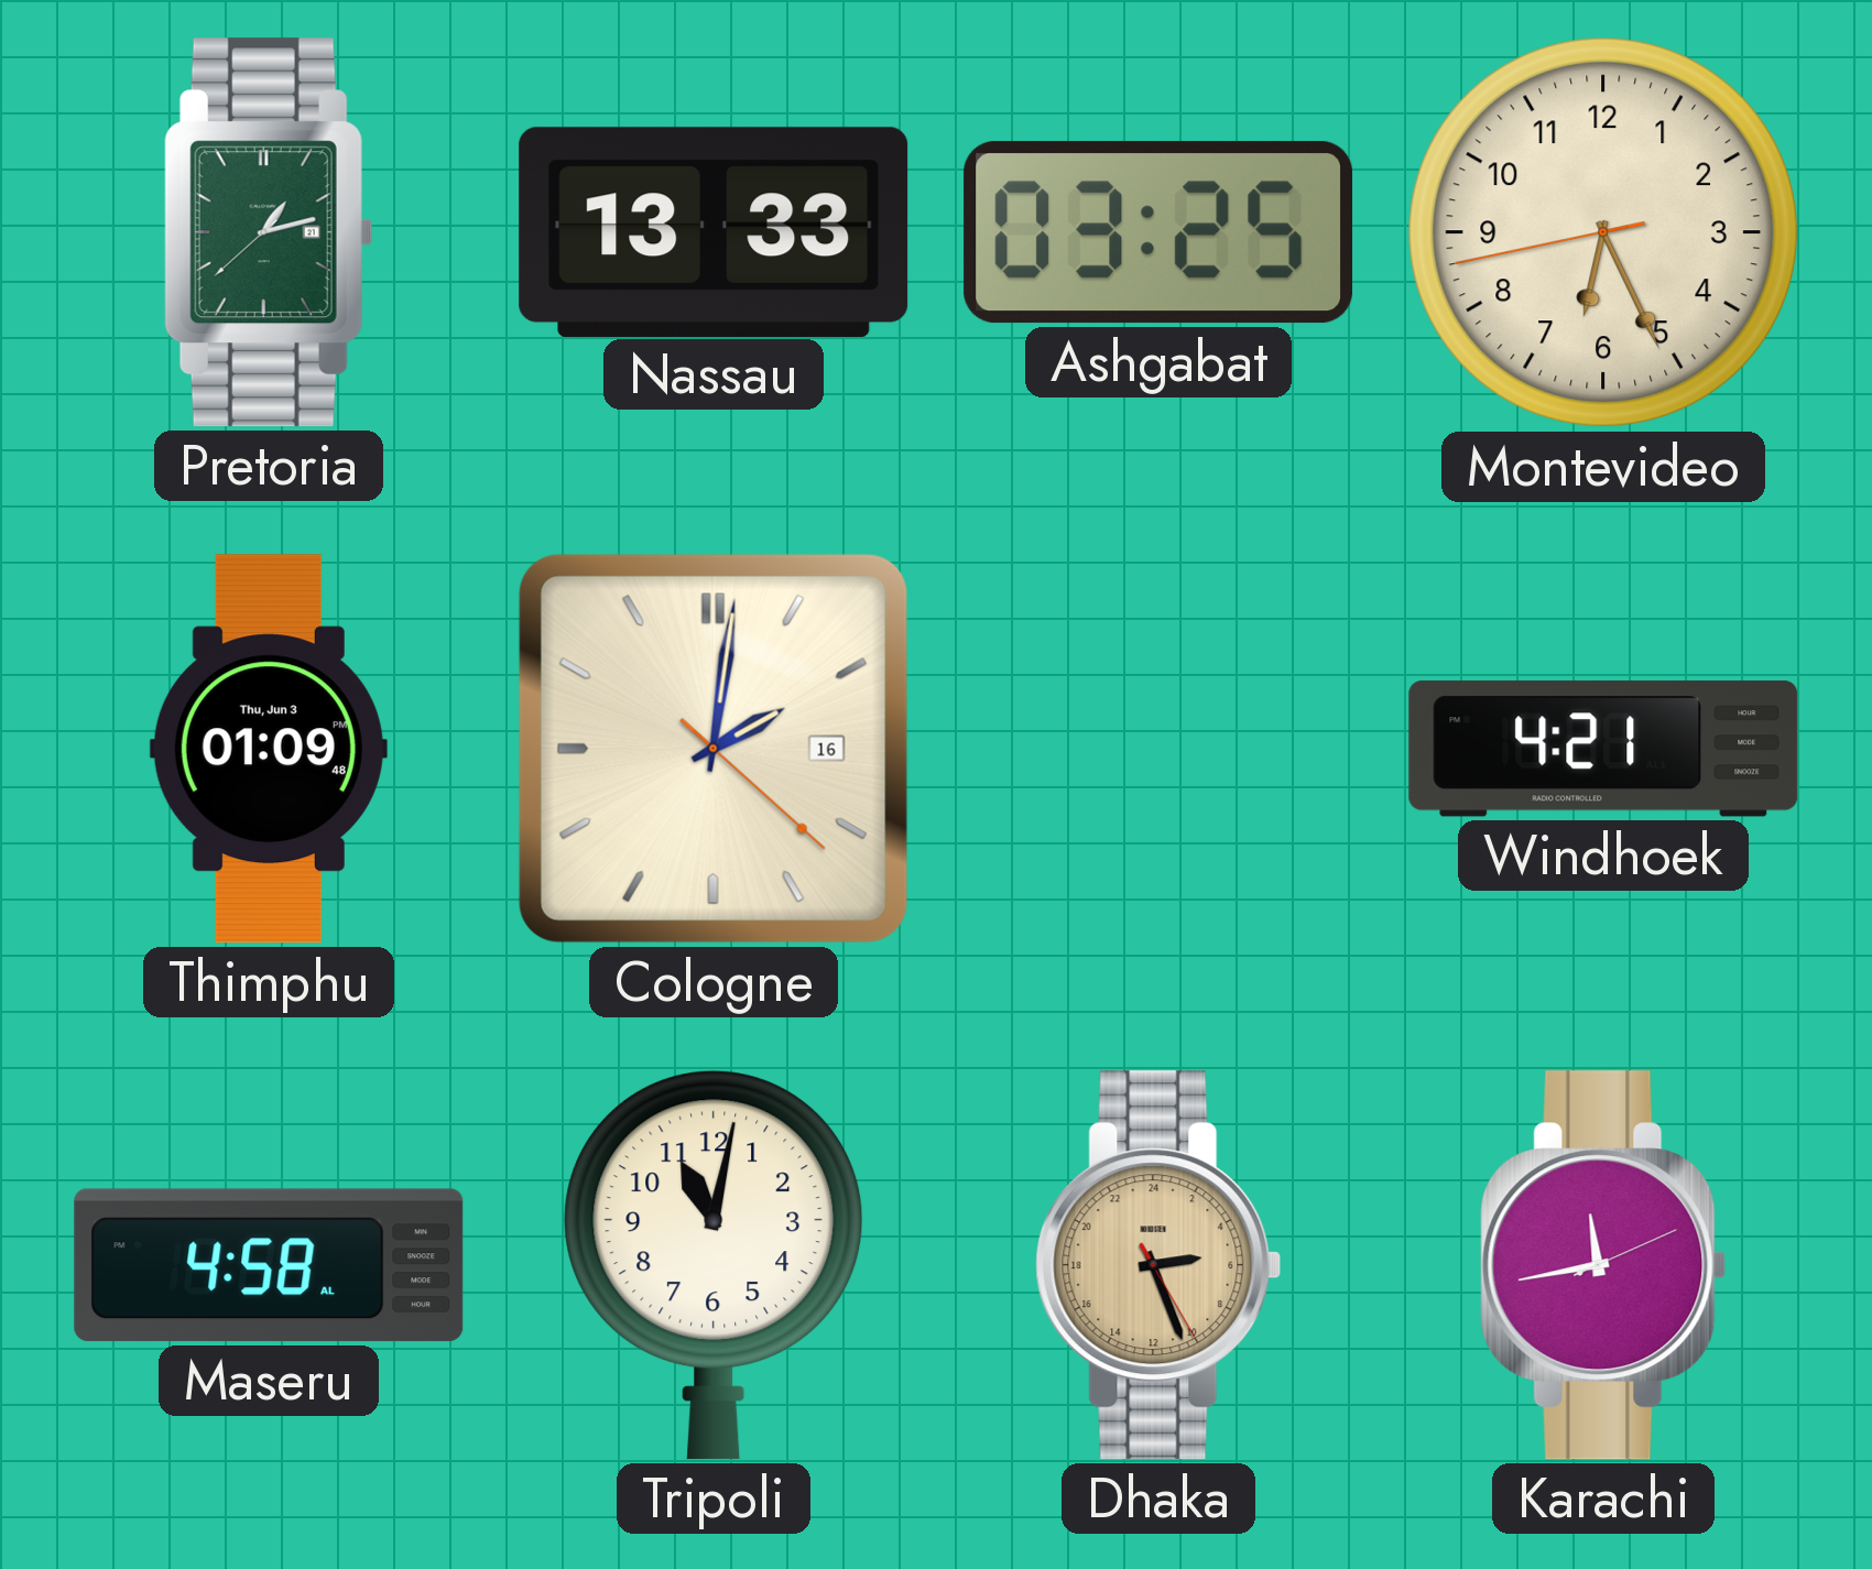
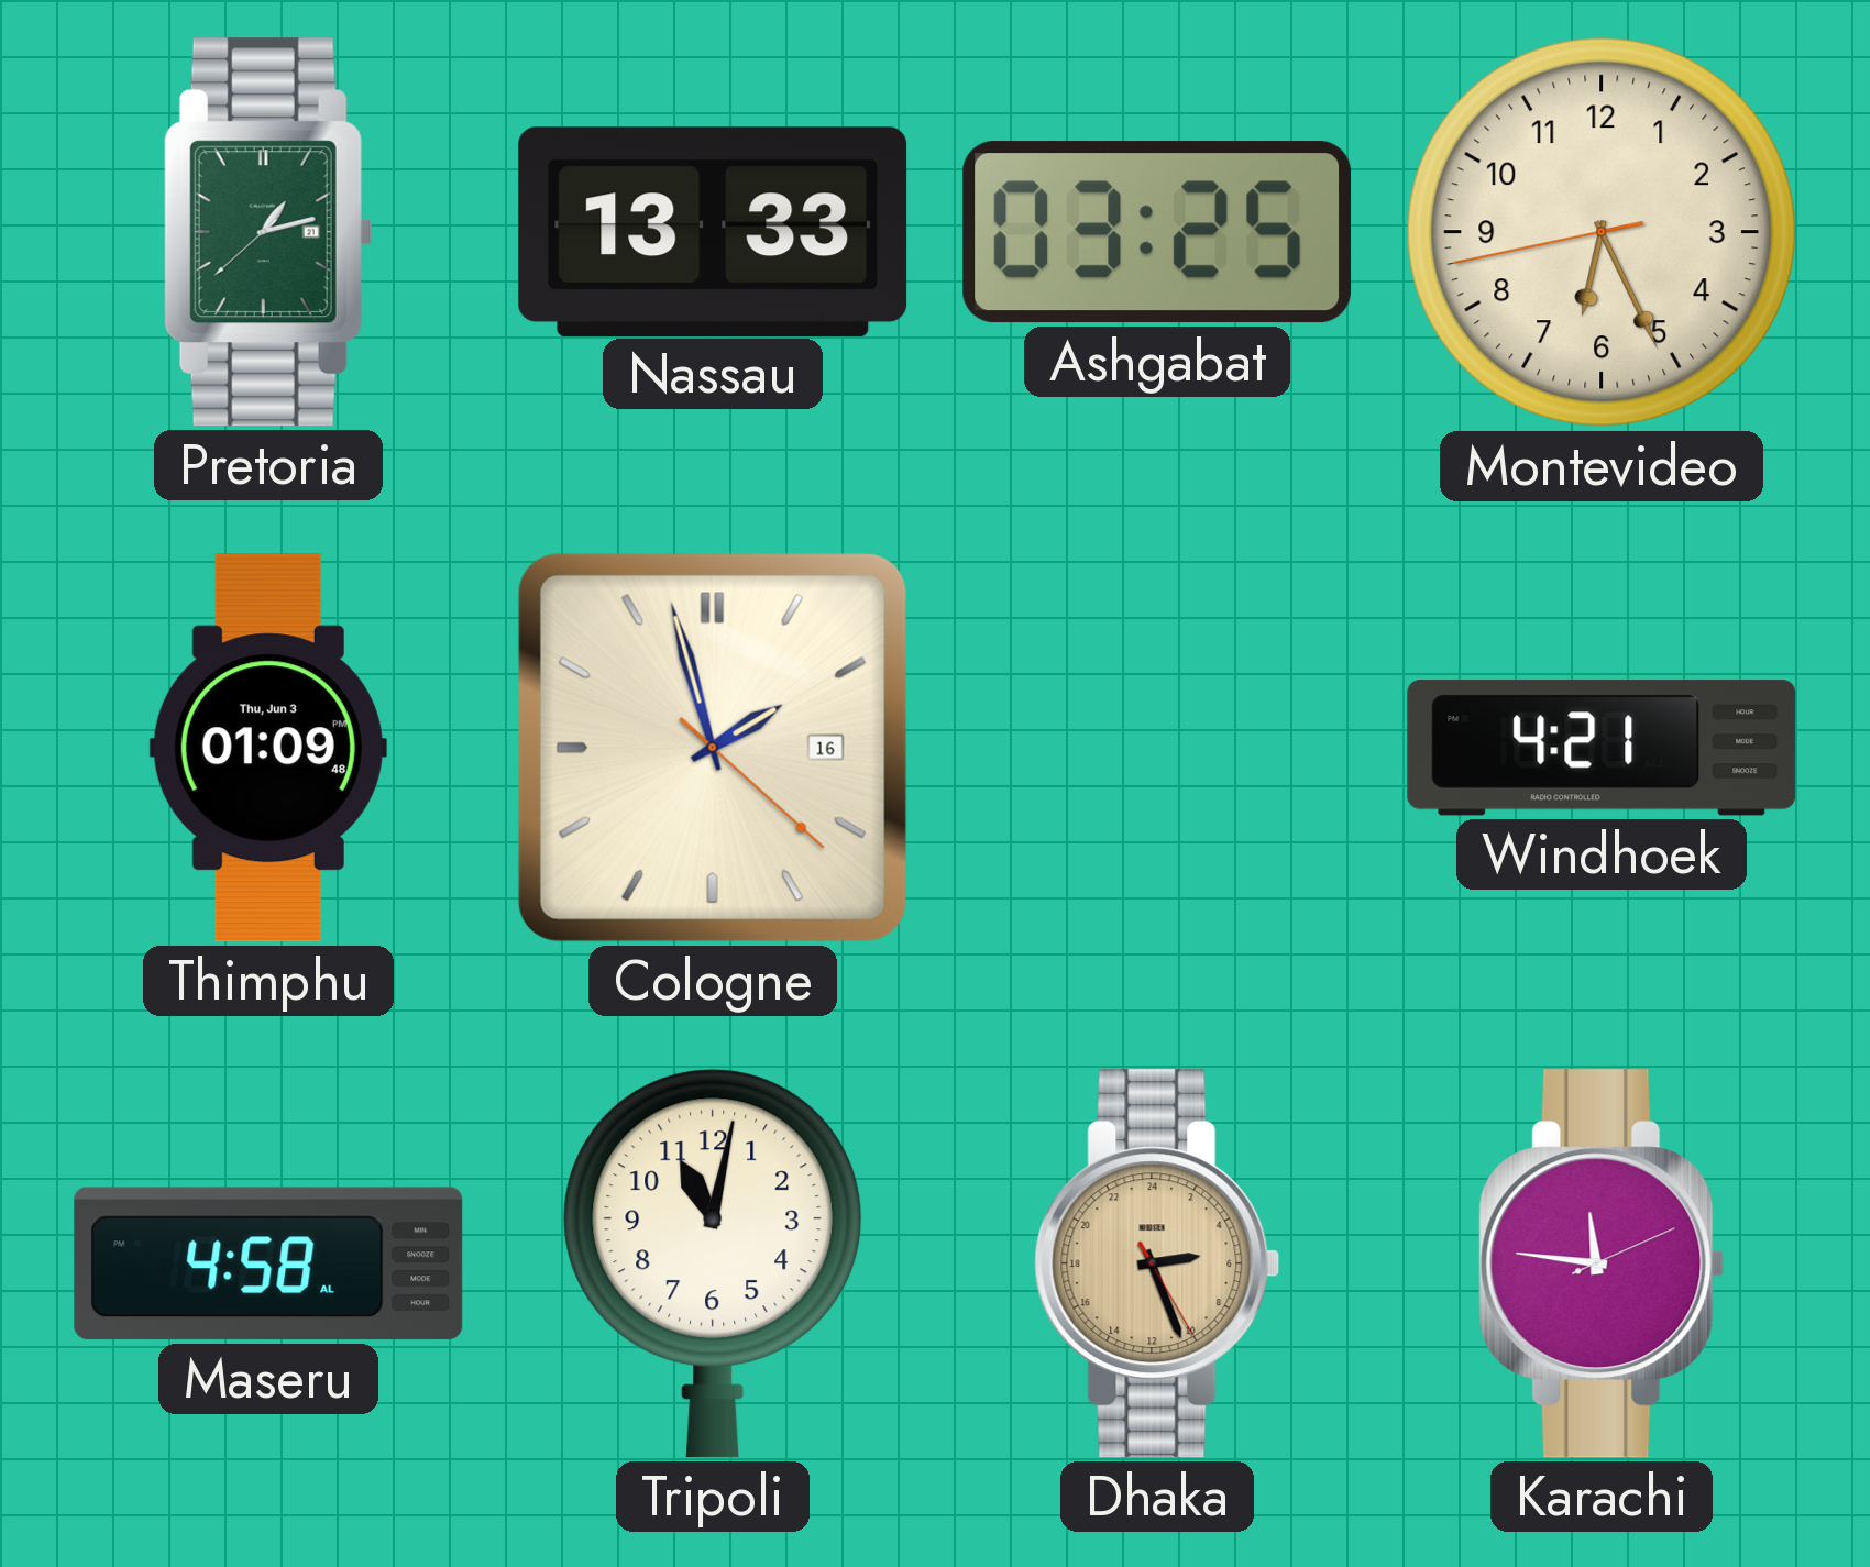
Cologne: 2:01 -> 1:57
Karachi: 11:43 -> 11:46
